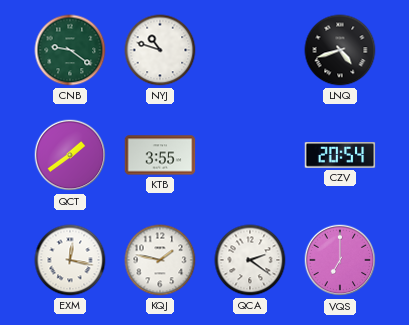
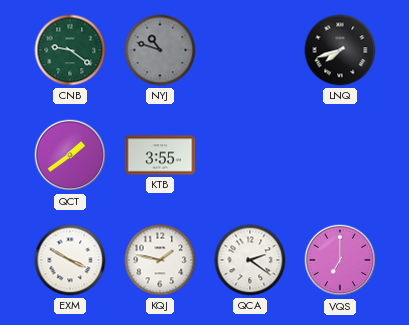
NYJ dial: white -> grey
LNQ: 4:42 -> 7:42
CZV: 20:54 -> none
EXM: 12:17 -> 3:50
